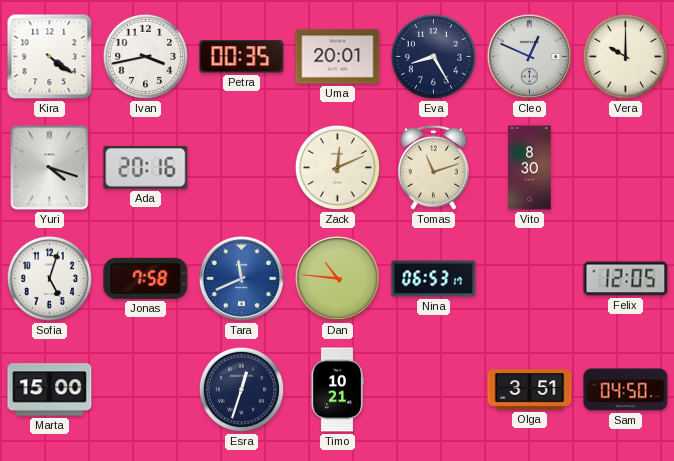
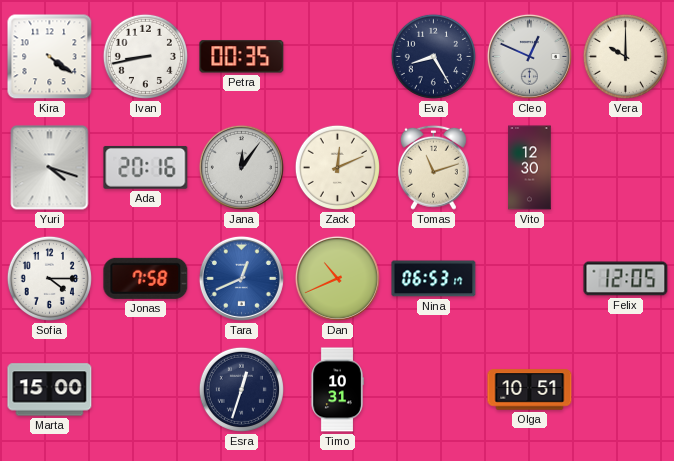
Ivan: 3:43 -> 8:43
Uma: 20:01 -> none
Jana: none -> 12:06
Vito: 8:30 -> 12:30
Sofia: 5:03 -> 4:15
Tara: 11:41 -> 12:41
Dan: 10:46 -> 10:41
Timo: 10:21 -> 10:31
Olga: 3:51 -> 10:51
Sam: 04:50 -> none
